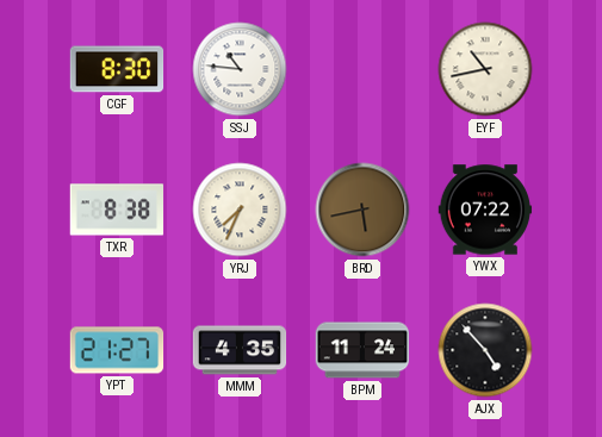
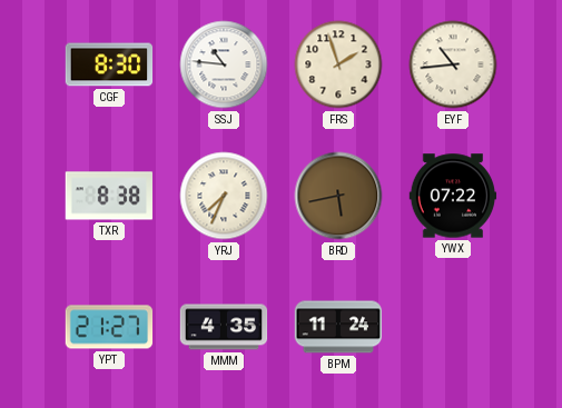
FRS: none -> 1:57
EYF: 10:43 -> 10:44
AJX: 4:53 -> none
